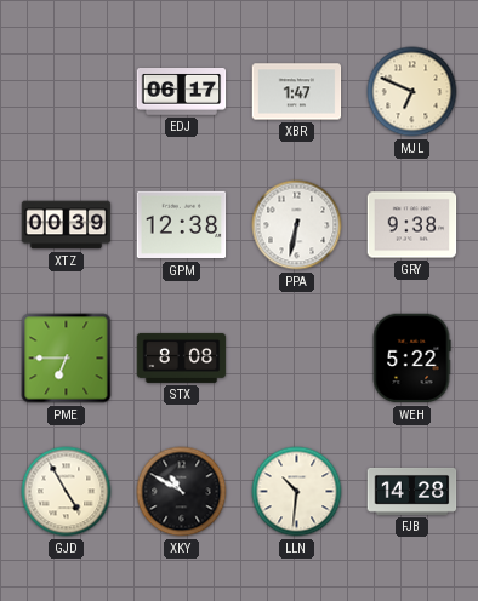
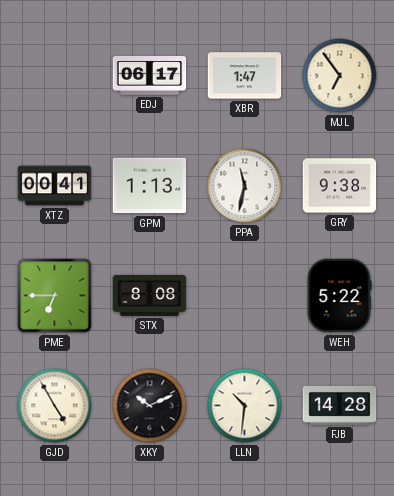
MJL: 6:49 -> 6:54
XTZ: 00:39 -> 00:41
GPM: 12:38 -> 1:13
PPA: 6:32 -> 11:32
XKY: 10:50 -> 10:11
